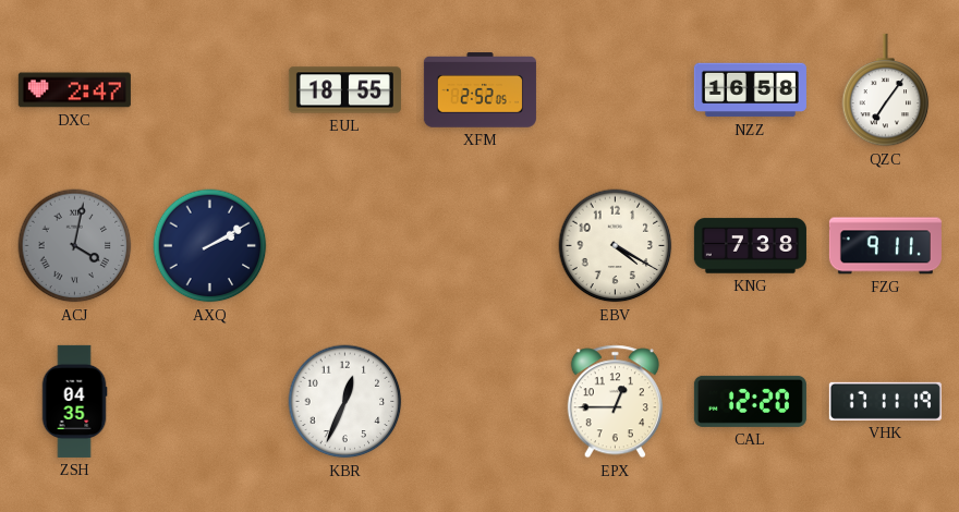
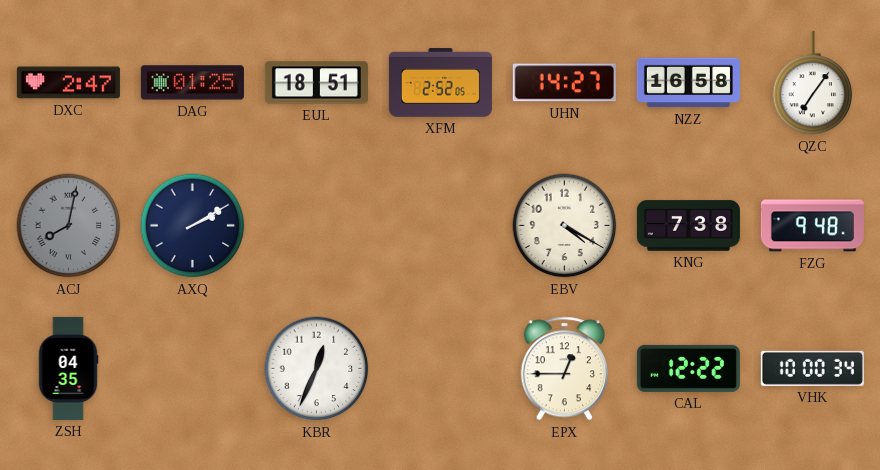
DAG: none -> 01:25
EUL: 18:55 -> 18:51
UHN: none -> 14:27
ACJ: 4:02 -> 8:02
FZG: 9:11 -> 9:48
CAL: 12:20 -> 12:22
VHK: 17:11 -> 10:00
